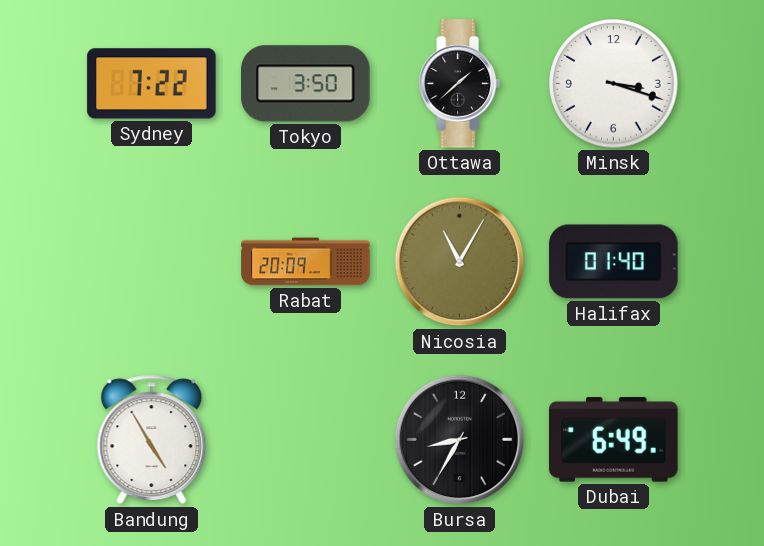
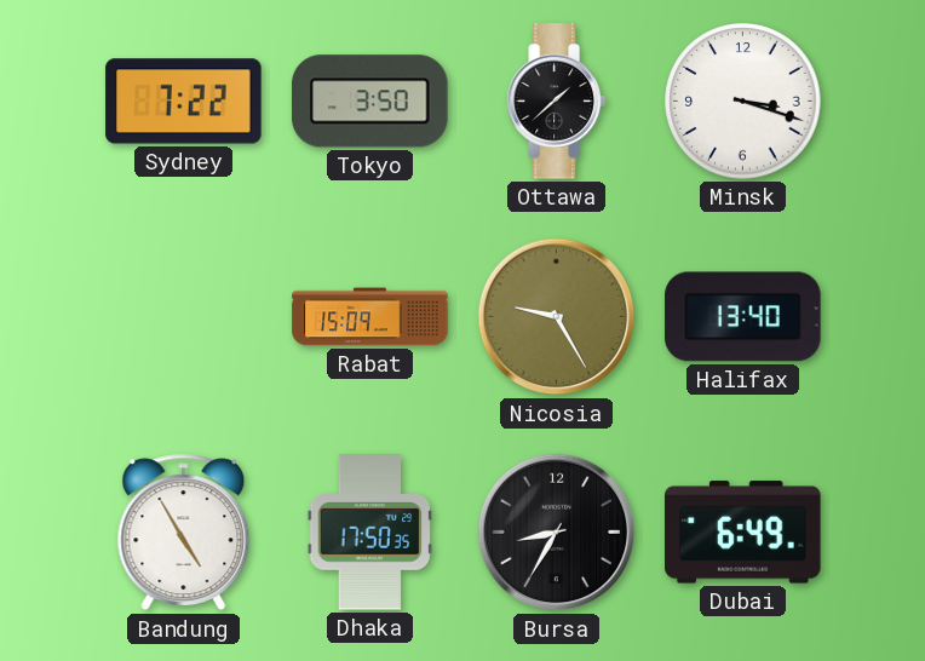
Rabat: 20:09 -> 15:09
Nicosia: 11:05 -> 9:25
Halifax: 01:40 -> 13:40
Dhaka: none -> 17:50
